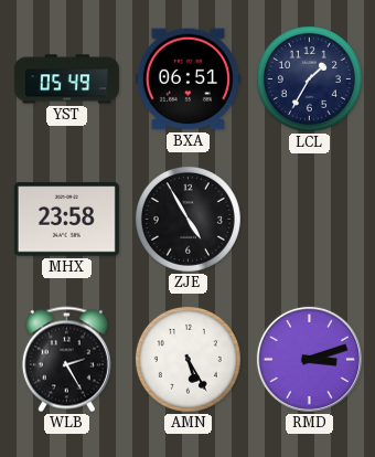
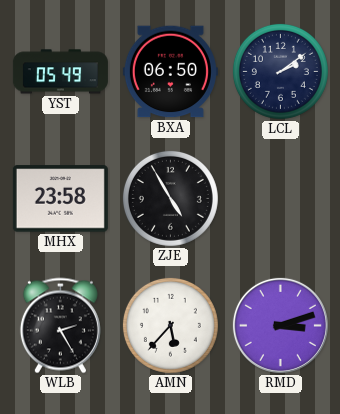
BXA: 06:51 -> 06:50
LCL: 1:35 -> 2:09
AMN: 5:25 -> 5:37
